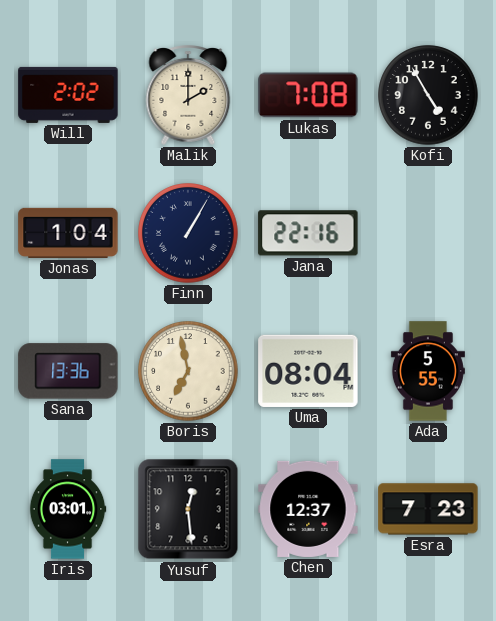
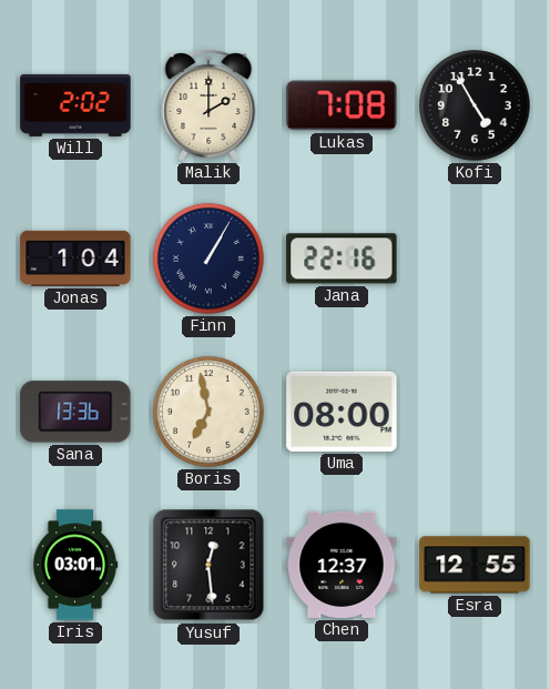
Uma: 08:04 -> 08:00
Ada: 5:55 -> none
Esra: 7:23 -> 12:55
